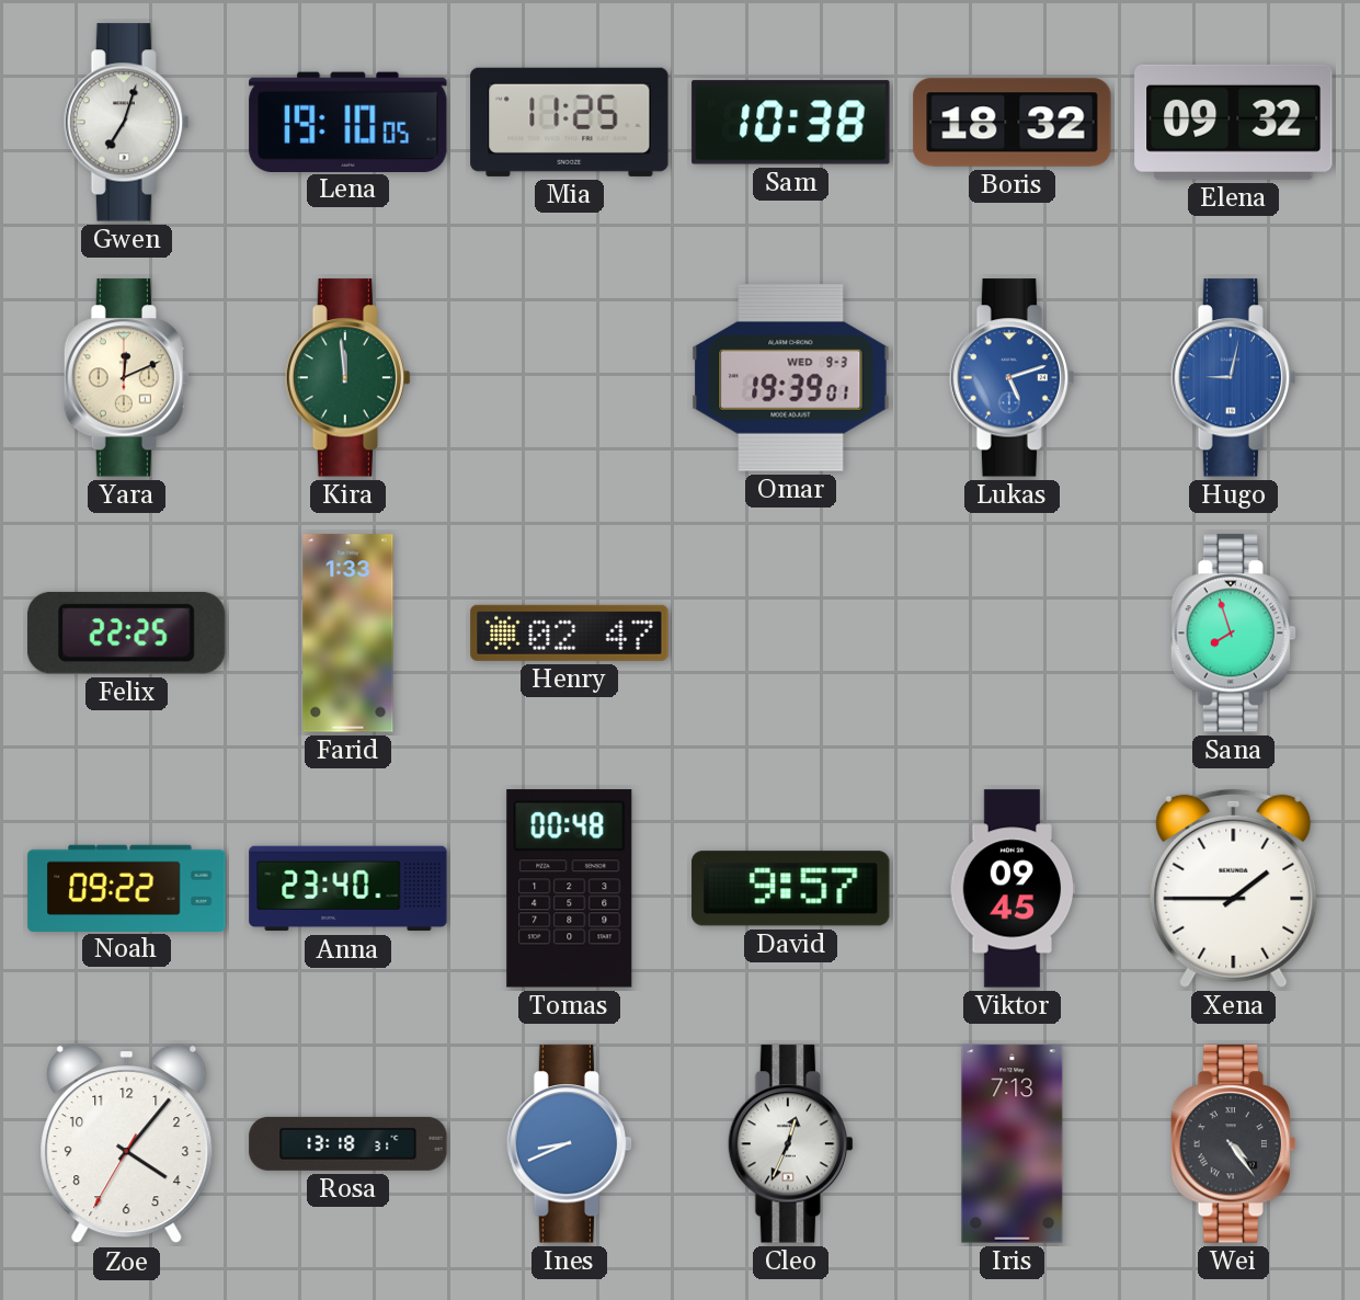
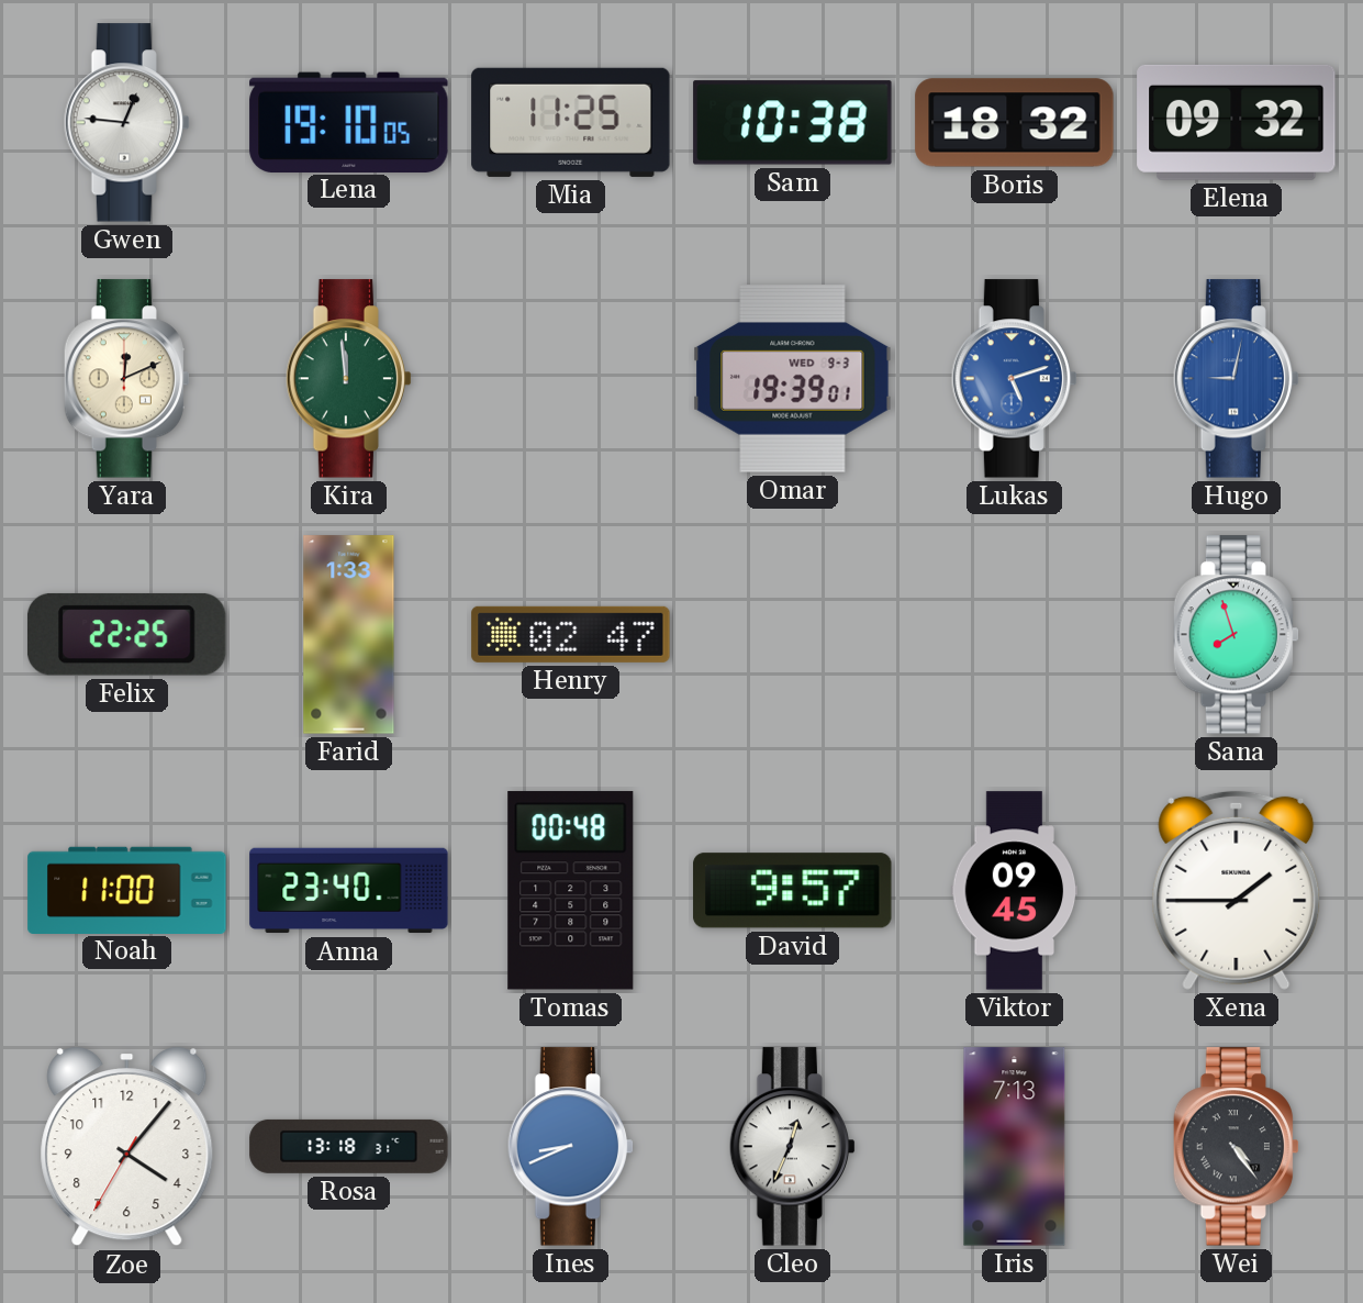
Gwen: 7:03 -> 12:46
Noah: 09:22 -> 11:00
